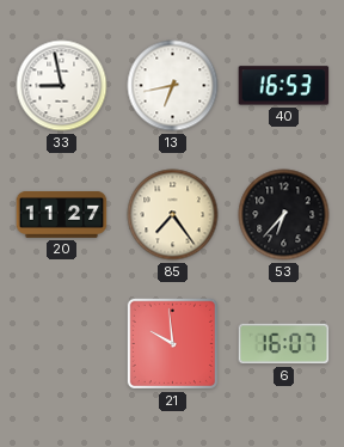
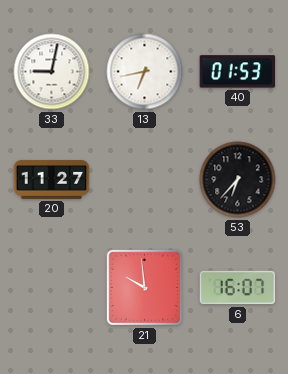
33: 8:58 -> 9:02
40: 16:53 -> 01:53
85: 7:24 -> none
